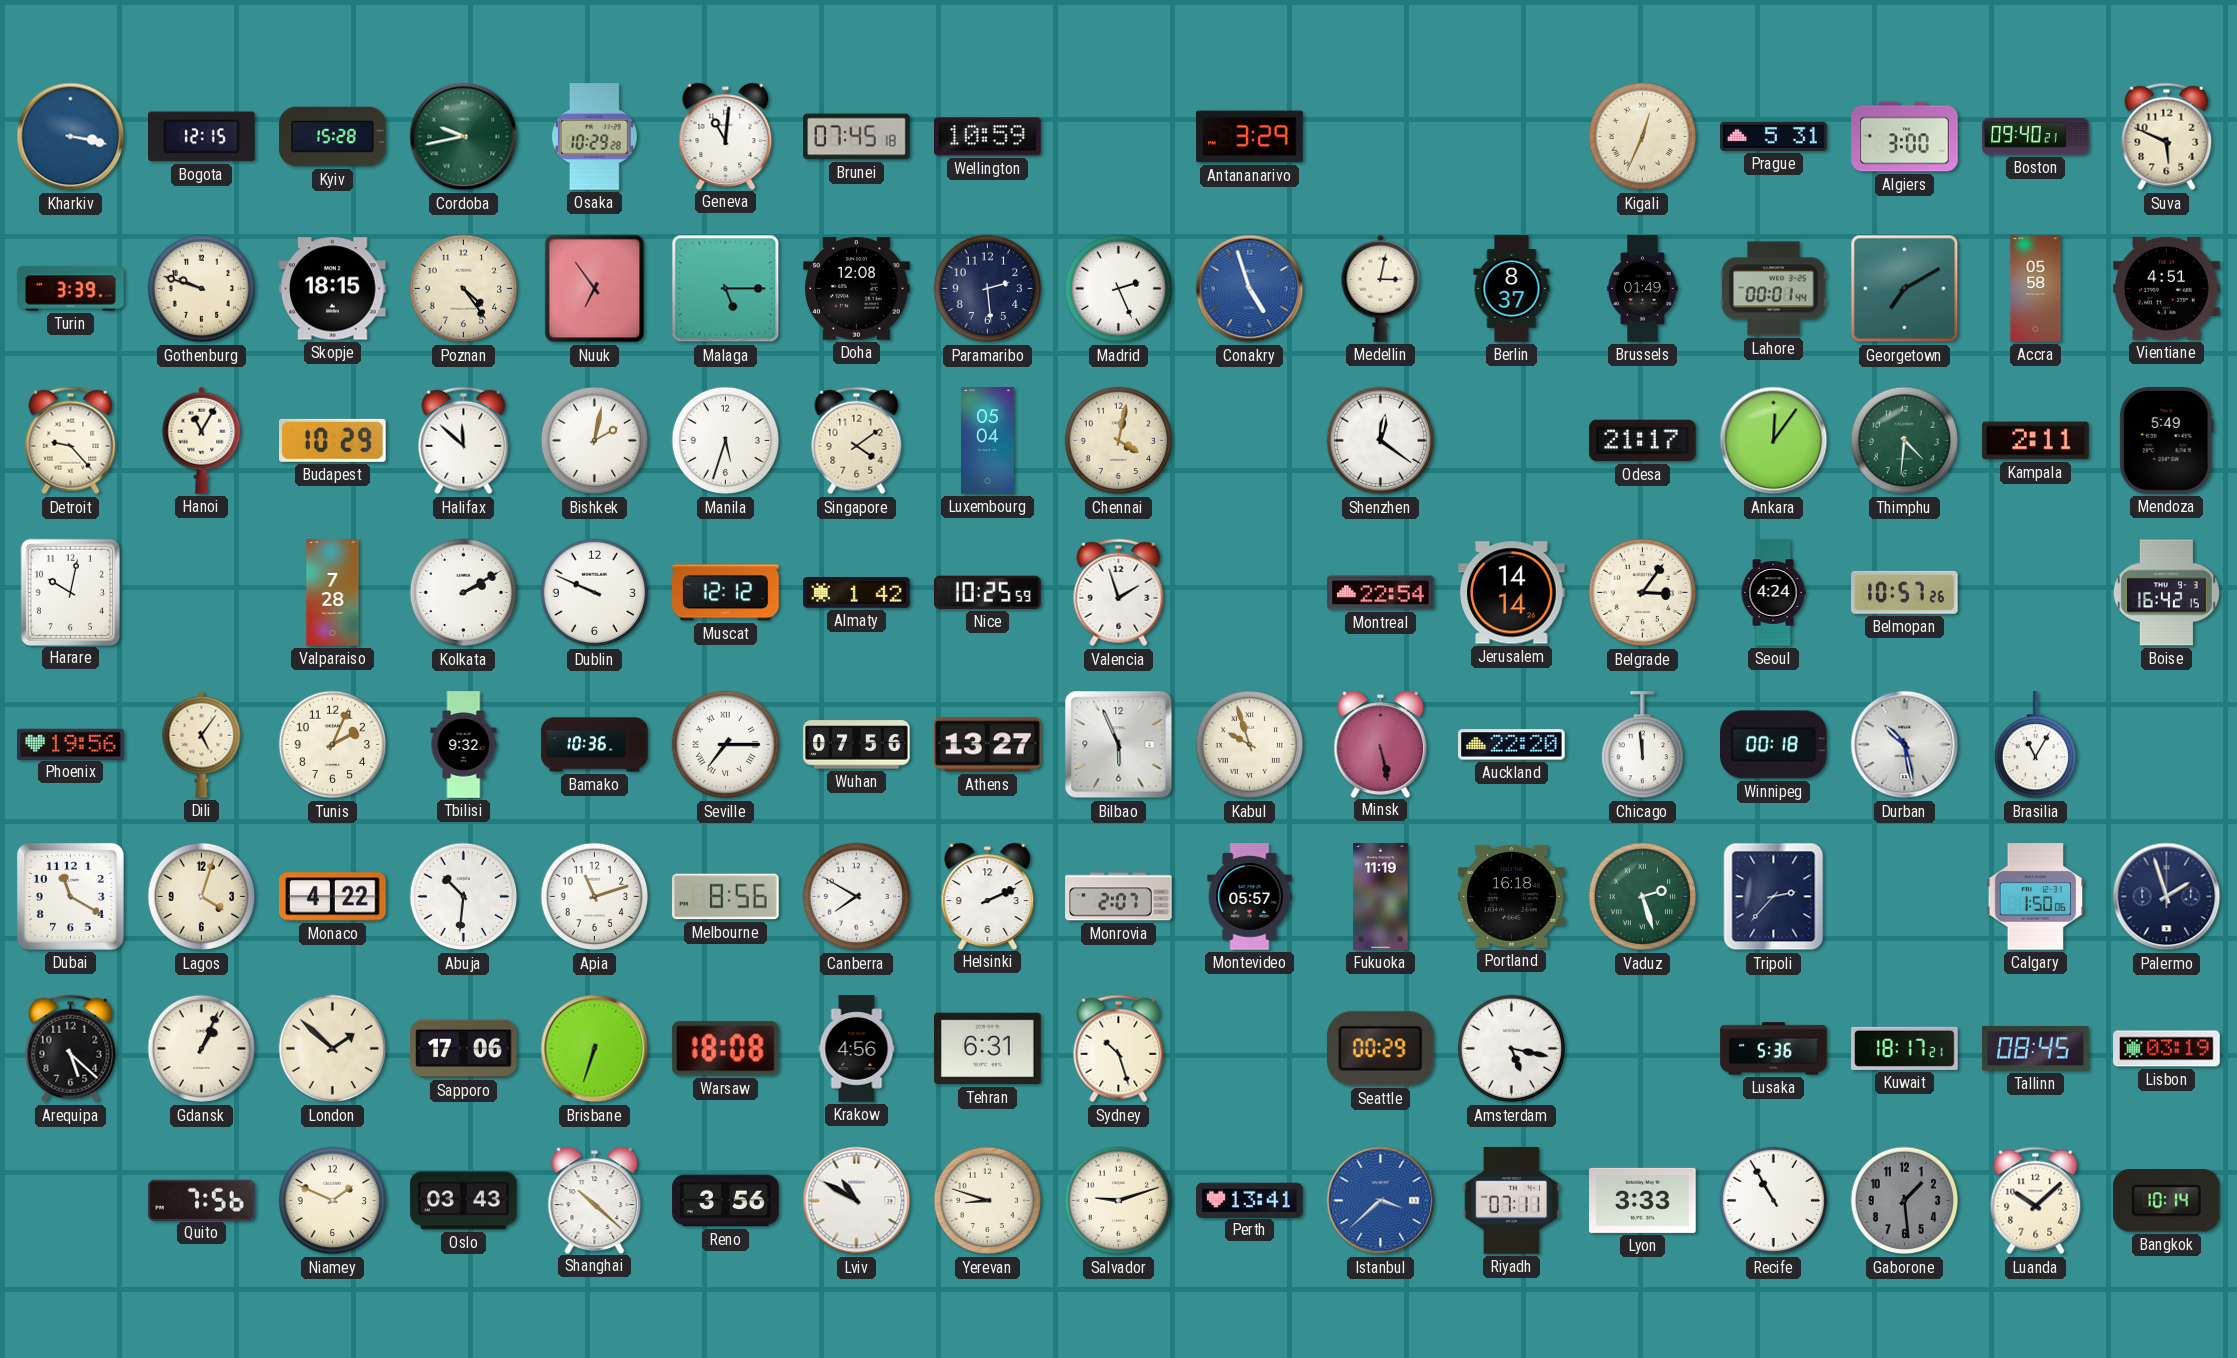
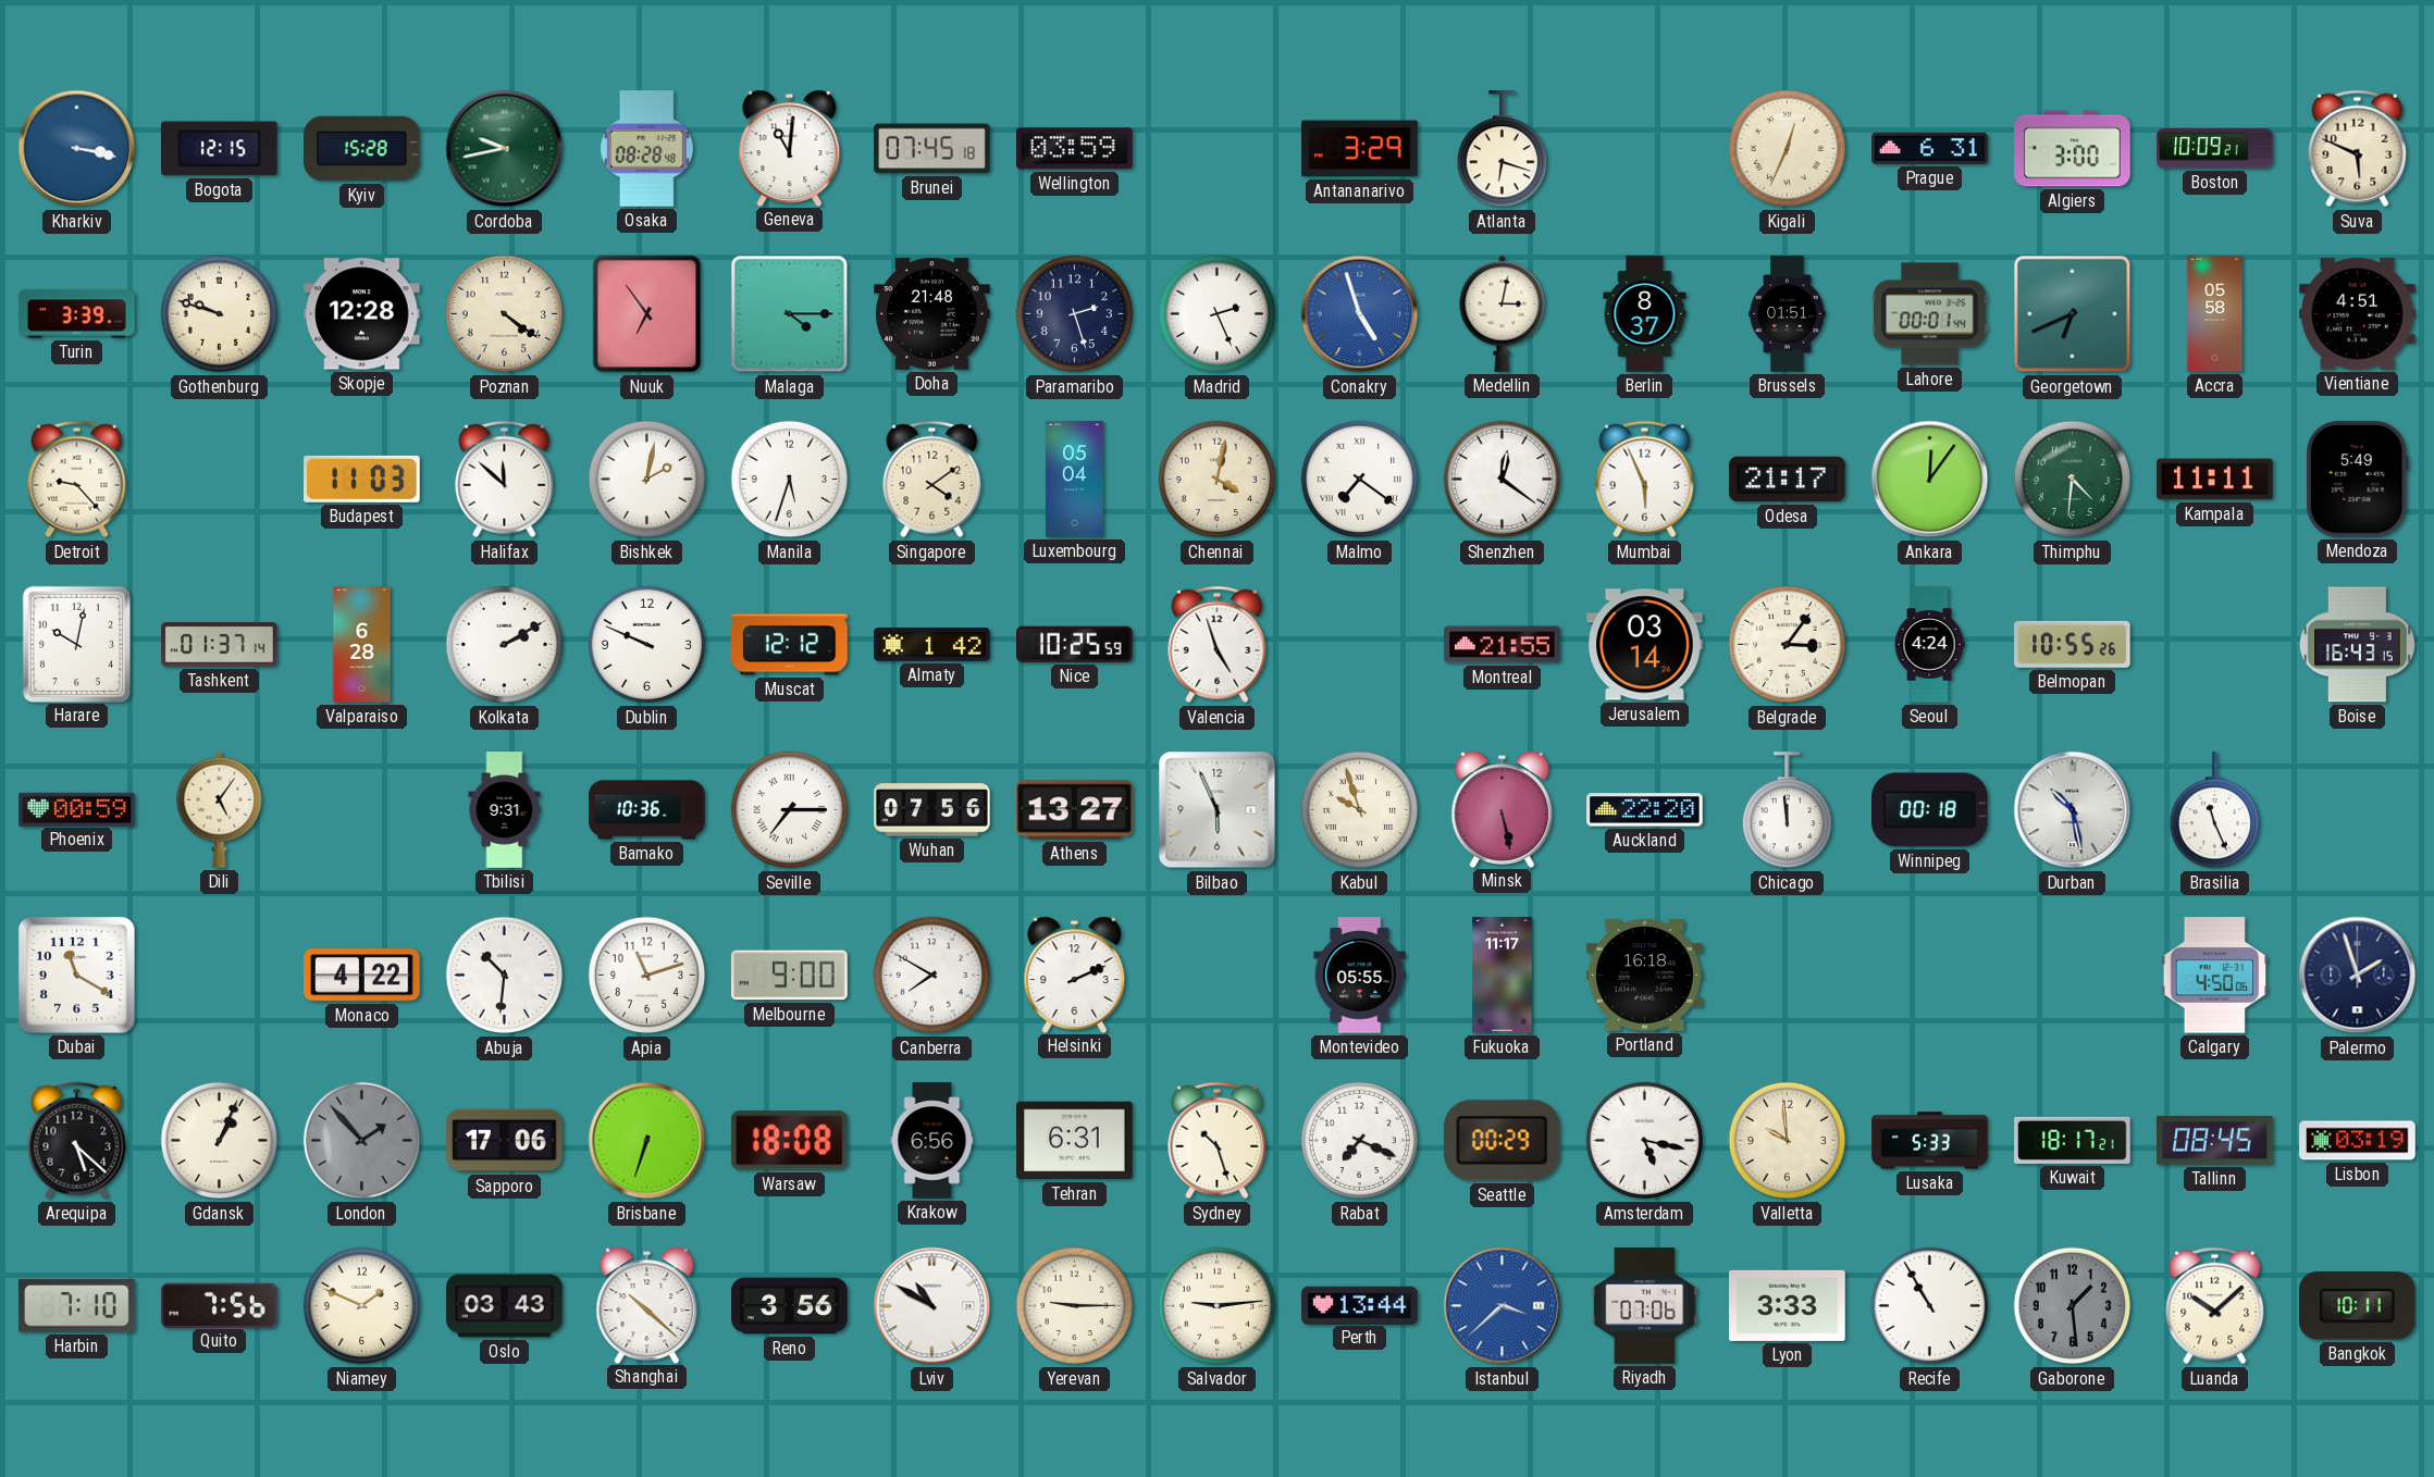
Osaka: 10:29 -> 08:28
Wellington: 10:59 -> 03:59
Atlanta: none -> 6:18
Prague: 5:31 -> 6:31
Boston: 09:40 -> 10:09
Skopje: 18:15 -> 12:28
Poznan: 4:24 -> 4:21
Malaga: 5:15 -> 4:15
Doha: 12:08 -> 21:48
Paramaribo: 2:29 -> 2:27
Brussels: 01:49 -> 01:51
Georgetown: 7:10 -> 6:41
Hanoi: 11:05 -> none
Budapest: 10:29 -> 11:03
Malmo: none -> 7:21
Mumbai: none -> 5:56
Kampala: 2:11 -> 11:11
Tashkent: none -> 01:37
Valparaiso: 7:28 -> 6:28
Valencia: 1:57 -> 4:57
Montreal: 22:54 -> 21:55
Jerusalem: 14:14 -> 03:14
Belmopan: 10:57 -> 10:55
Boise: 16:42 -> 16:43
Phoenix: 19:56 -> 00:59
Tunis: 2:04 -> none
Tbilisi: 9:32 -> 9:31
Brasilia: 11:05 -> 11:26
Lagos: 4:03 -> none
Melbourne: 8:56 -> 9:00
Monrovia: 2:07 -> none
Montevideo: 05:57 -> 05:55
Fukuoka: 11:19 -> 11:17
Vaduz: 2:27 -> none
Tripoli: 2:37 -> none
Calgary: 1:50 -> 4:50
London: 1:52 -> 1:53
London dial: cream -> grey
Krakow: 4:56 -> 6:56
Rabat: none -> 7:19
Valletta: none -> 9:59
Lusaka: 5:36 -> 5:33
Harbin: none -> 7:10
Yerevan: 8:48 -> 9:15
Salvador: 9:12 -> 9:14
Perth: 13:41 -> 13:44
Riyadh: 07:11 -> 07:06
Bangkok: 10:14 -> 10:11
